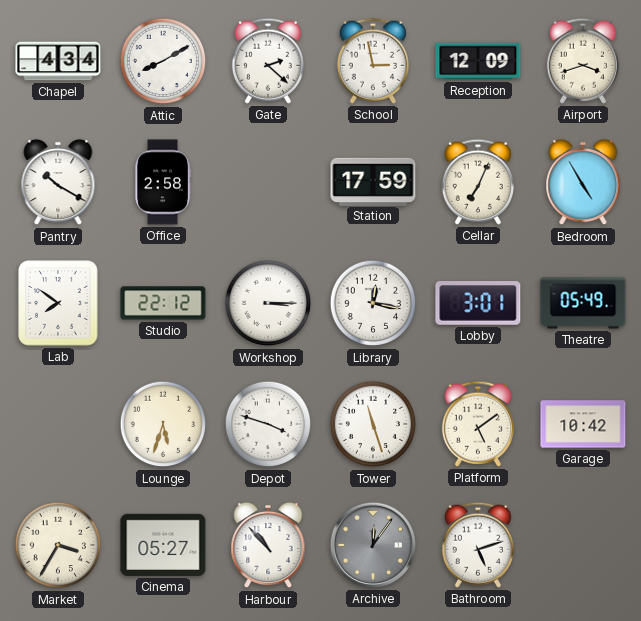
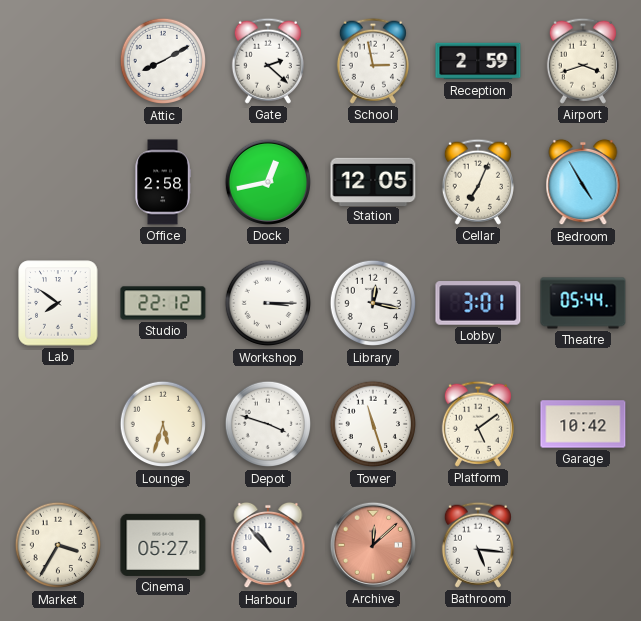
Chapel: 4:34 -> none
Reception: 12:09 -> 2:59
Pantry: 10:20 -> none
Dock: none -> 12:43
Station: 17:59 -> 12:05
Theatre: 05:49 -> 05:44
Archive: 12:06 -> 12:08
Archive dial: grey -> salmon
Bathroom: 5:12 -> 5:16
